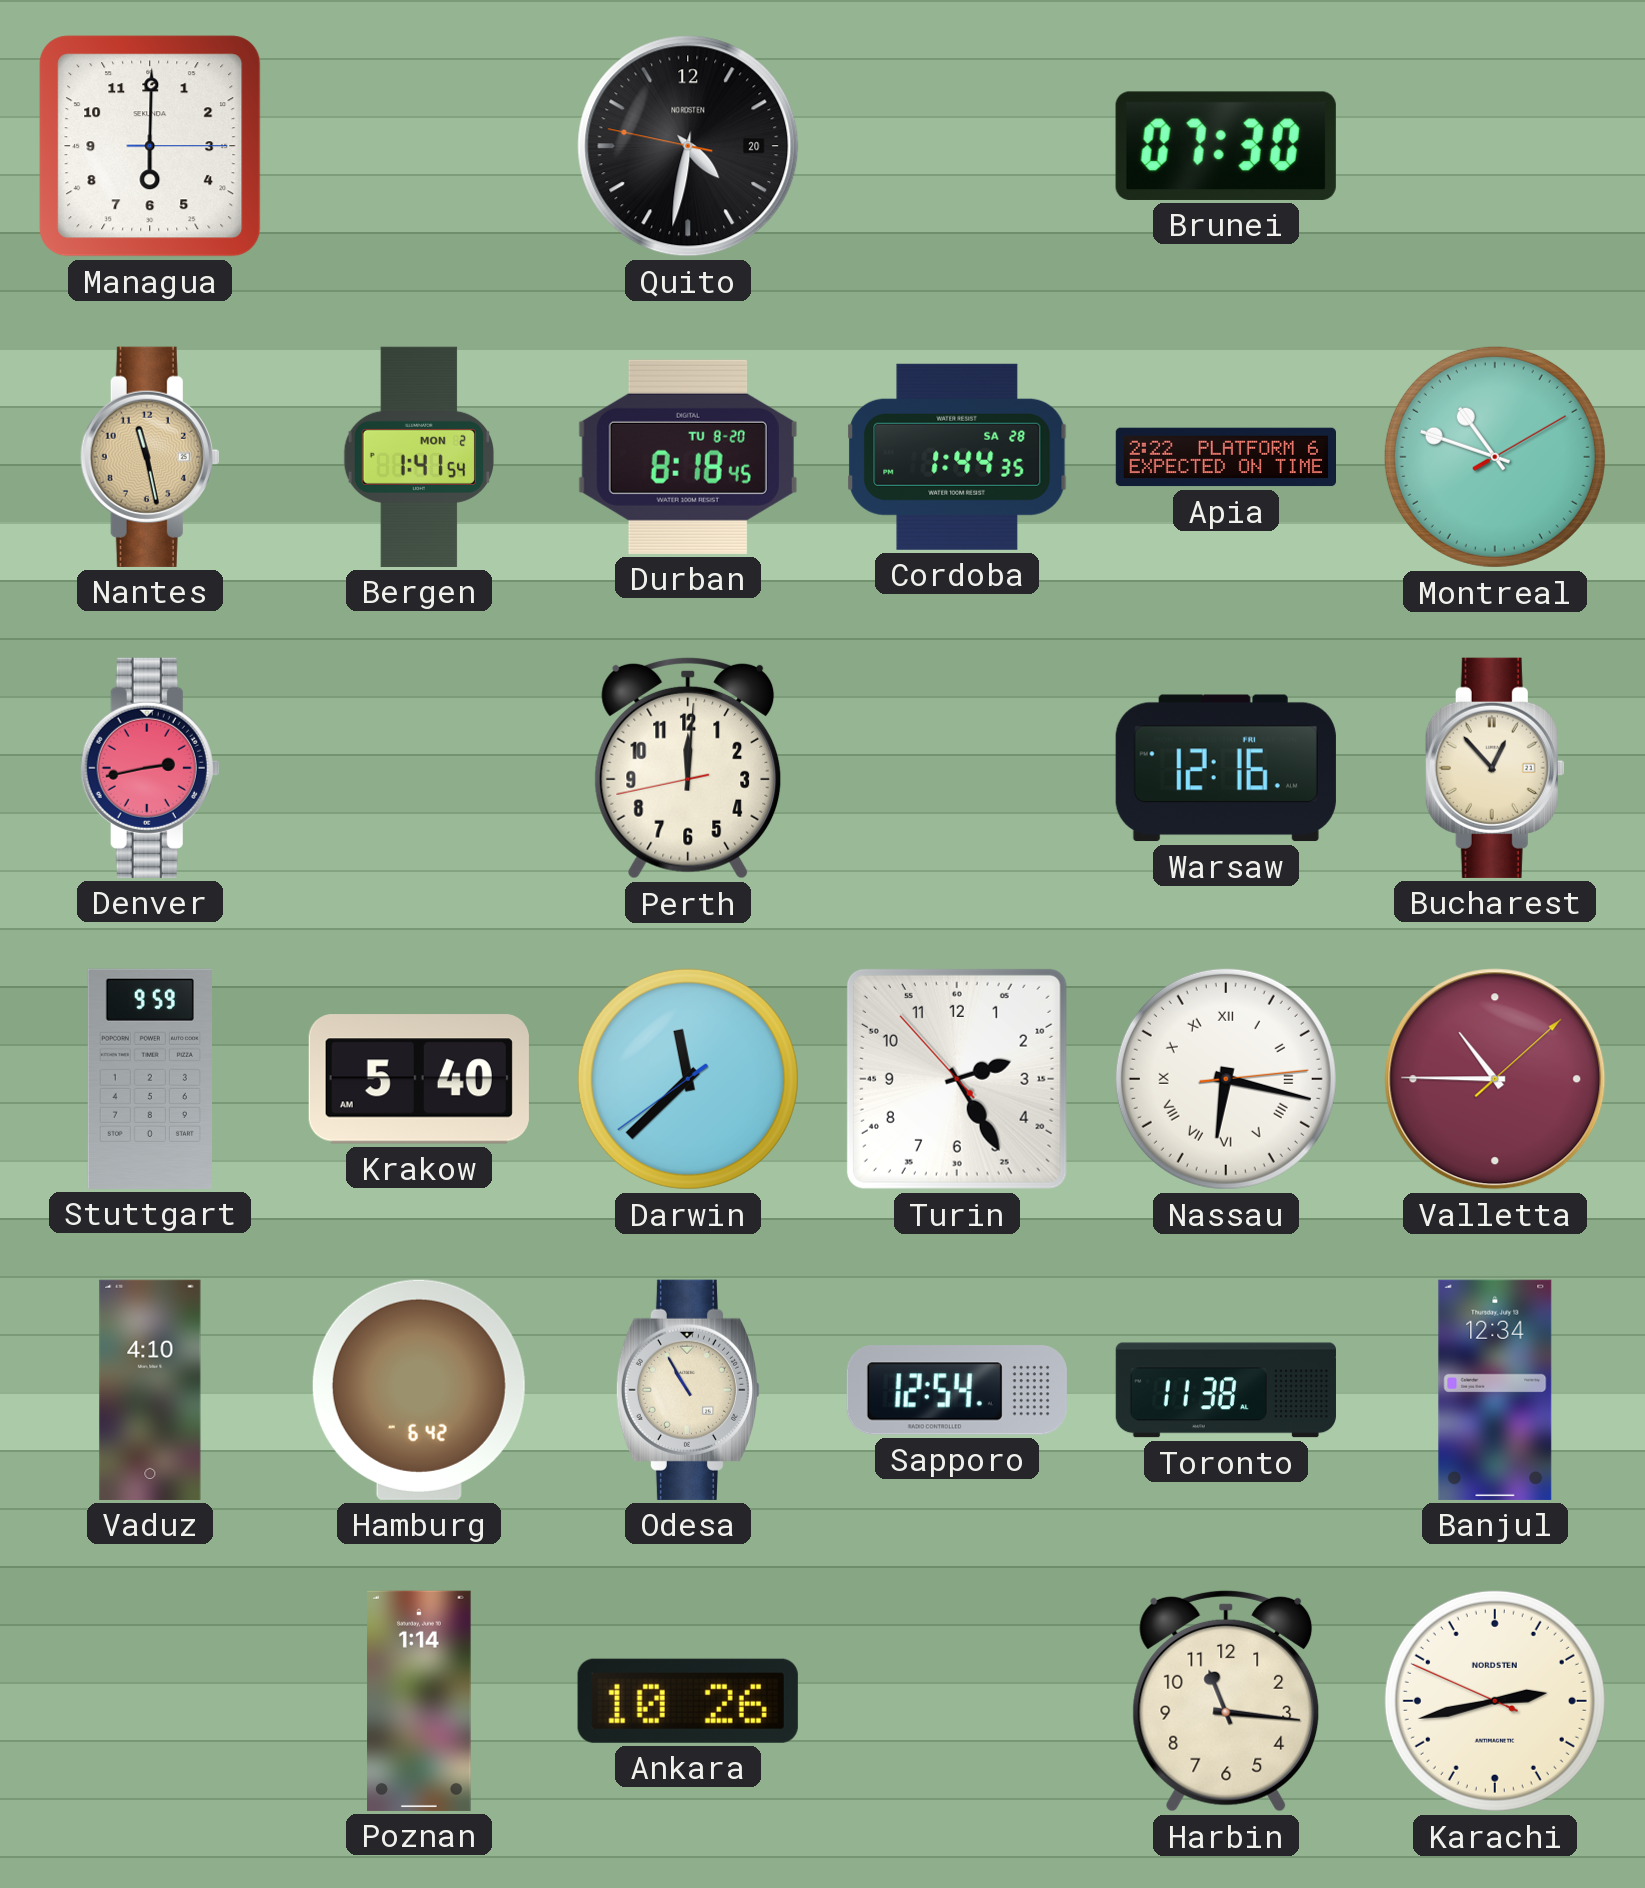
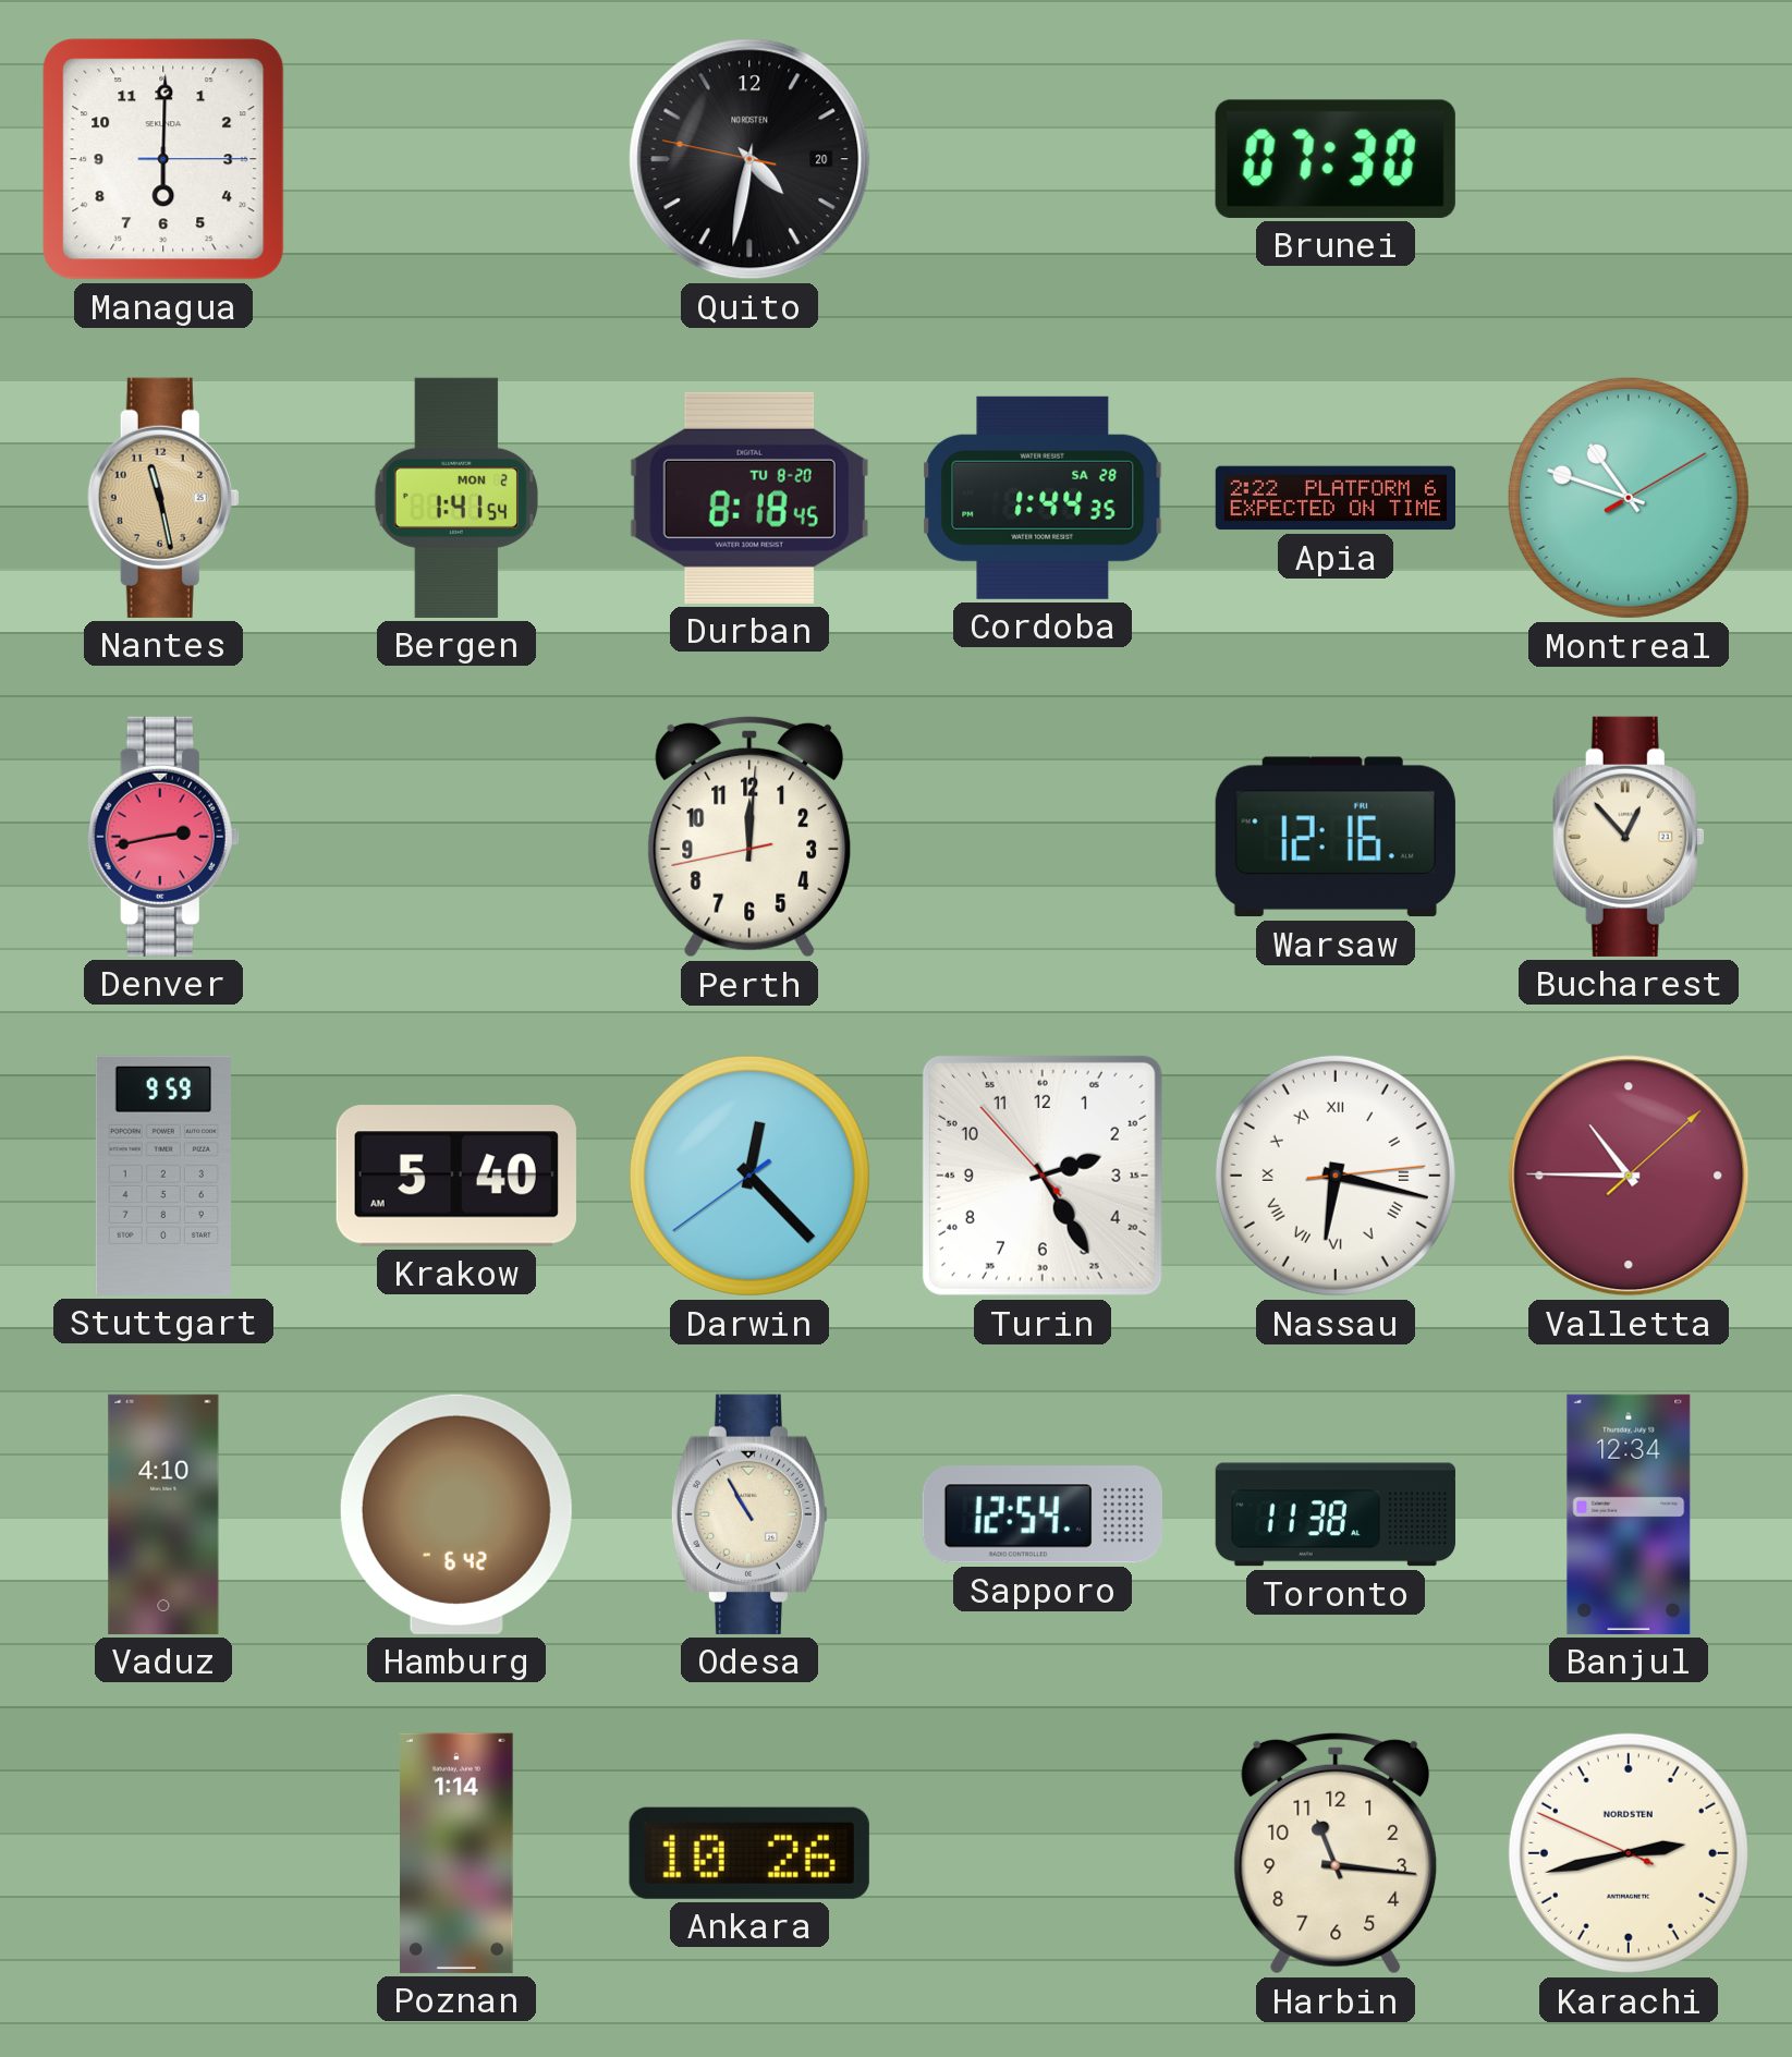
Darwin: 11:37 -> 12:22
